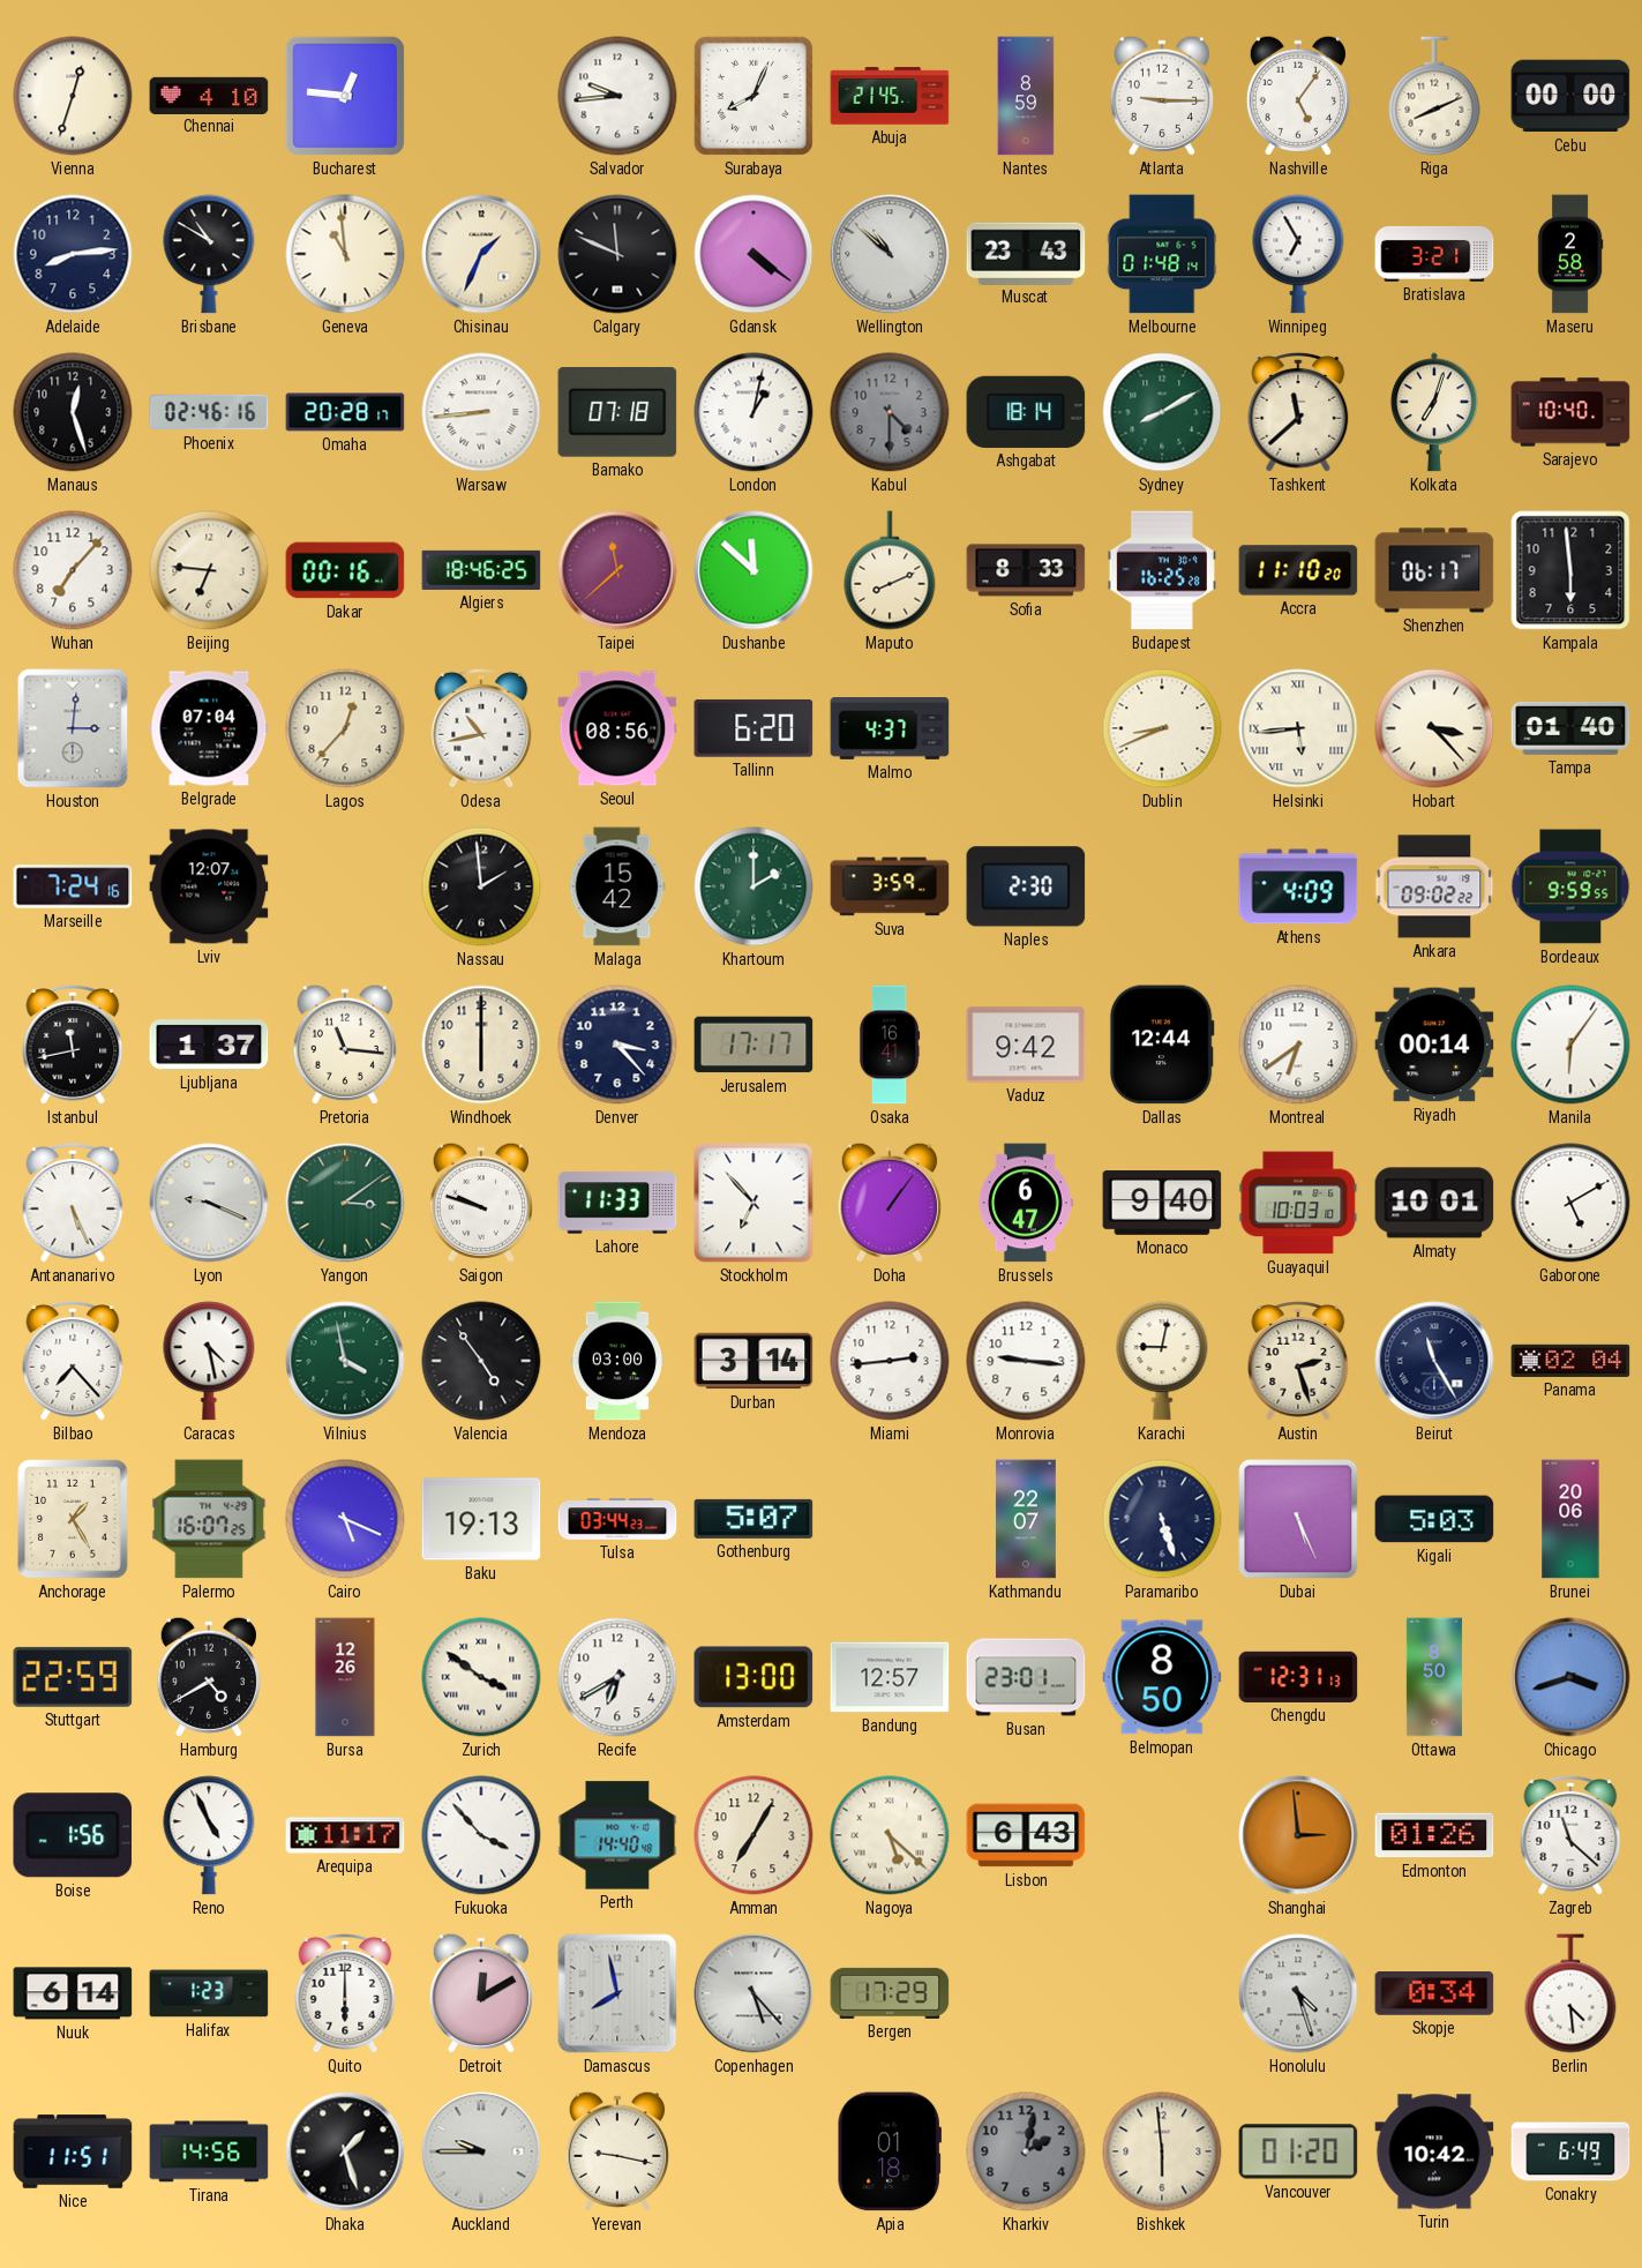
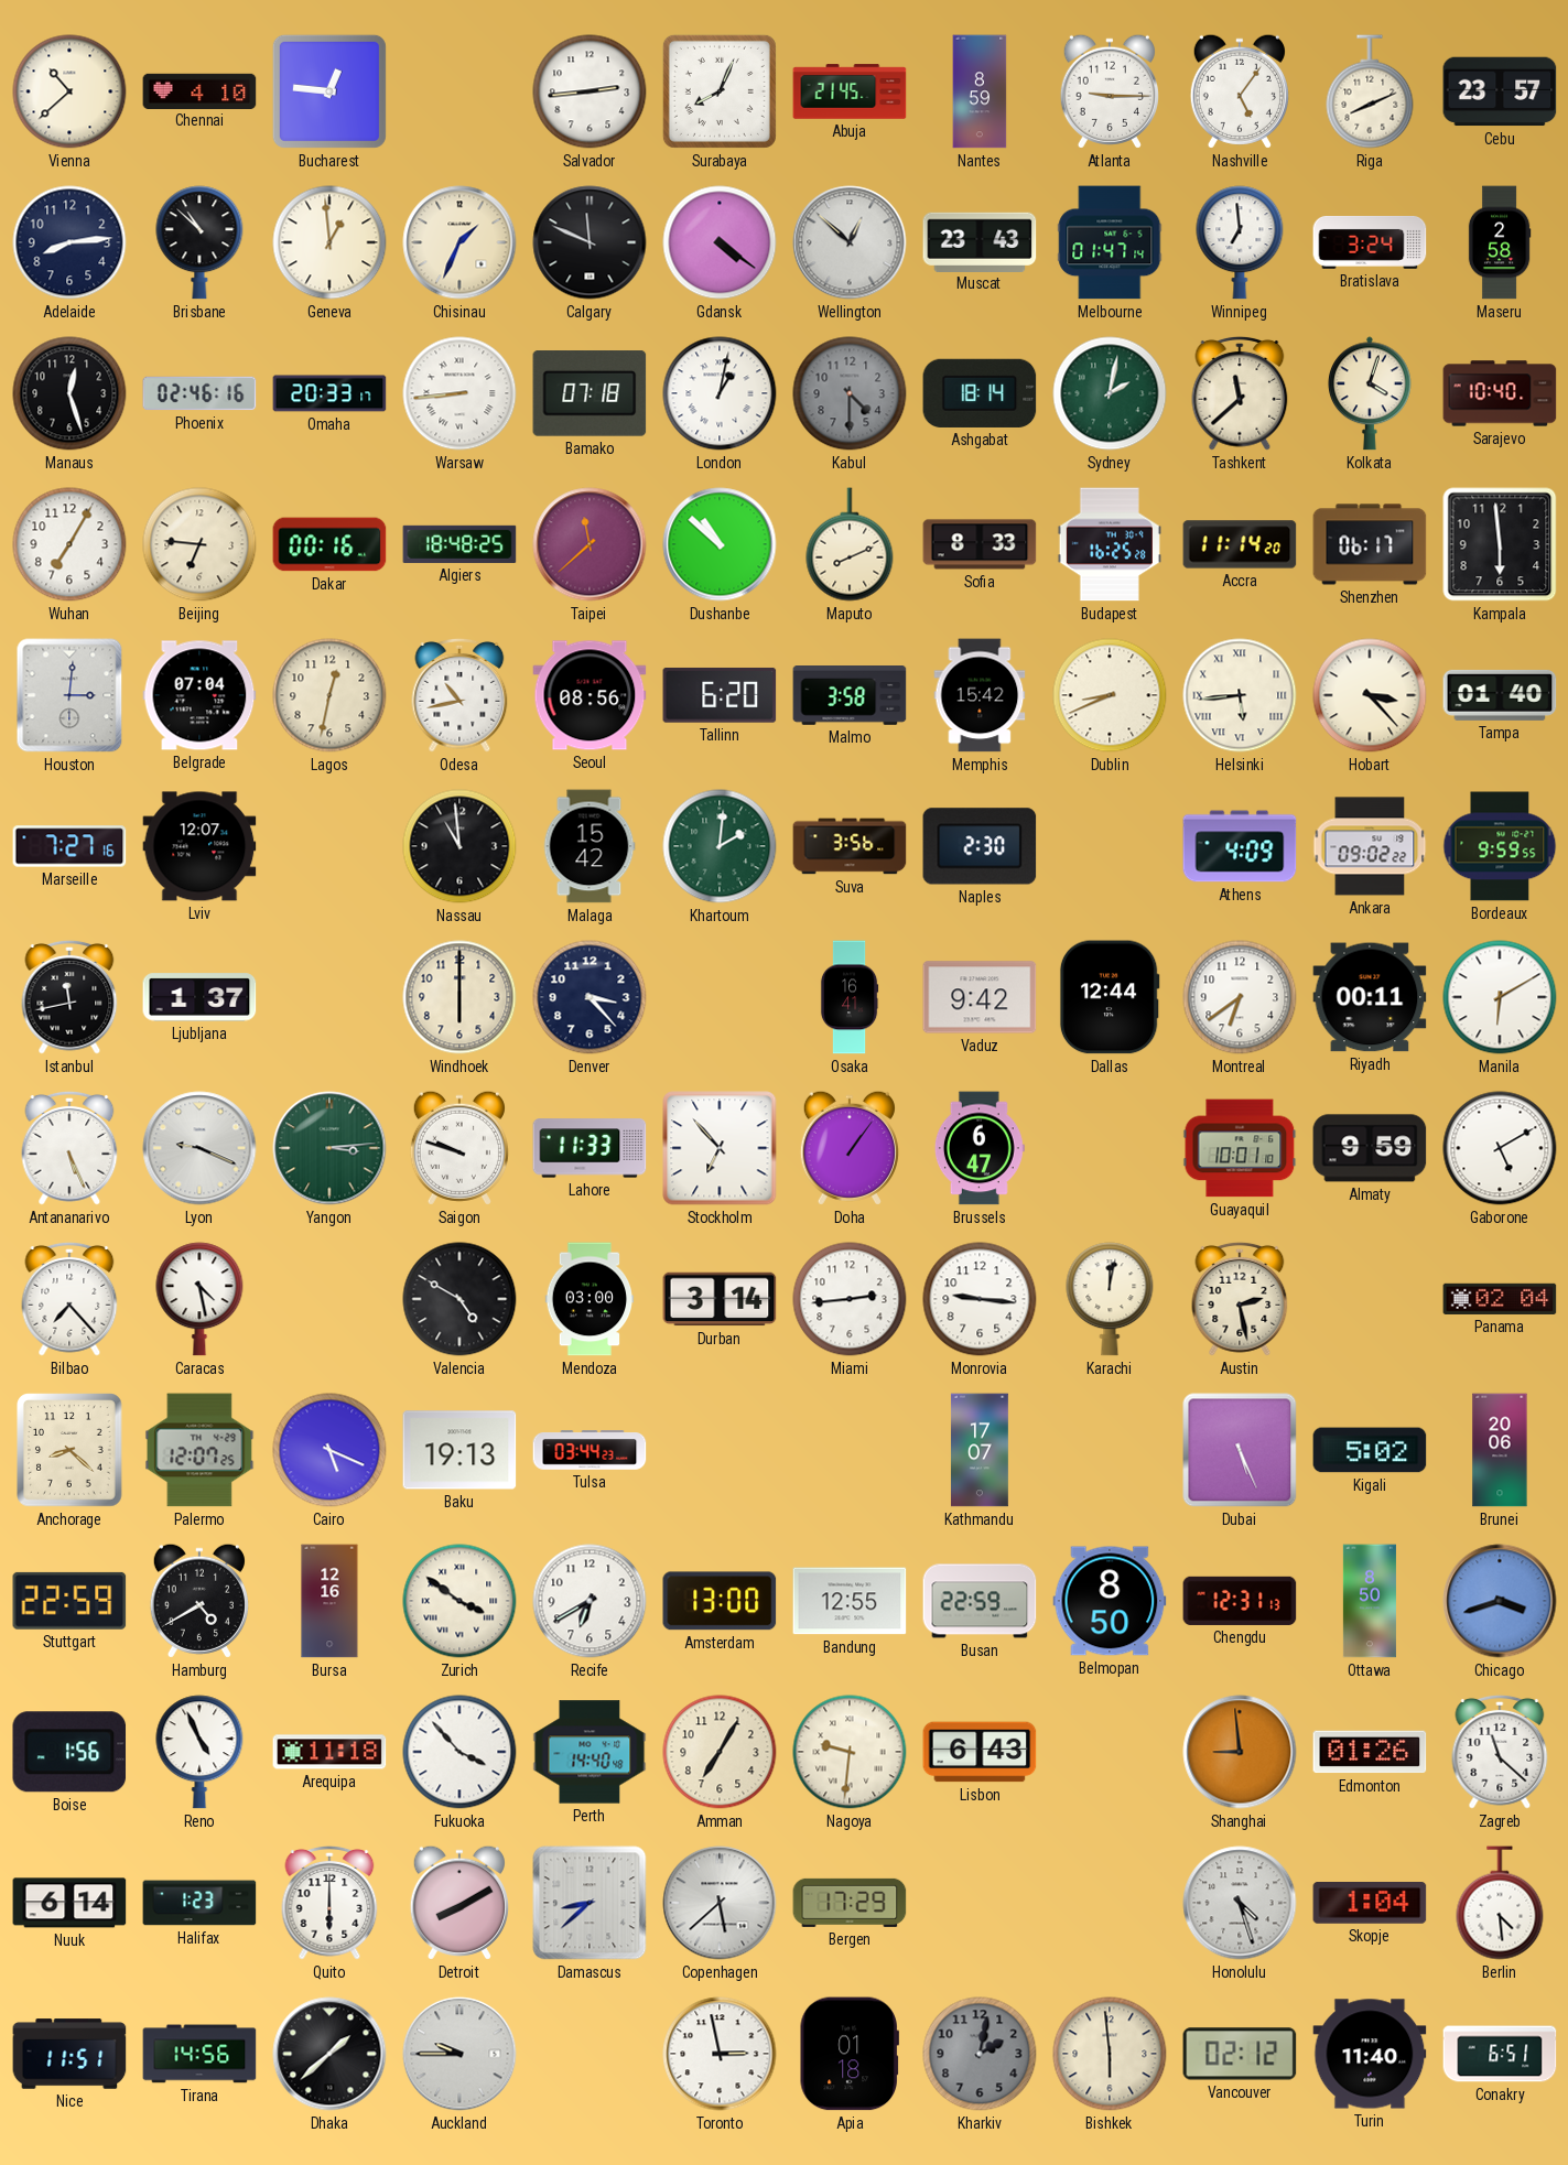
Vienna: 12:33 -> 10:38
Salvador: 9:44 -> 2:44
Cebu: 00:00 -> 23:57
Brisbane: 10:50 -> 10:52
Geneva: 10:59 -> 12:59
Wellington: 10:52 -> 12:52
Melbourne: 01:48 -> 01:47
Winnipeg: 6:55 -> 6:59
Bratislava: 3:21 -> 3:24
Omaha: 20:28 -> 20:33
Sydney: 8:10 -> 2:02
Kolkata: 7:03 -> 4:03
Wuhan: 7:07 -> 7:05
Algiers: 18:46 -> 18:48
Dushanbe: 11:52 -> 10:52
Accra: 11:10 -> 11:14
Lagos: 12:37 -> 12:32
Malmo: 4:37 -> 3:58
Memphis: none -> 15:42
Marseille: 7:24 -> 7:27
Nassau: 1:59 -> 10:59
Khartoum: 2:00 -> 2:01
Suva: 3:59 -> 3:56
Pretoria: 11:16 -> none
Jerusalem: 17:17 -> none
Riyadh: 00:14 -> 00:11
Manila: 6:06 -> 6:10
Yangon: 3:09 -> 3:14
Monaco: 9:40 -> none
Guayaquil: 10:03 -> 10:01
Almaty: 10:01 -> 9:59
Vilnius: 3:58 -> none
Valencia: 4:54 -> 4:50
Karachi: 9:02 -> 12:02
Austin: 2:27 -> 2:28
Beirut: 11:25 -> none
Anchorage: 1:25 -> 8:22
Palermo: 16:07 -> 12:07
Gothenburg: 5:07 -> none
Kathmandu: 22:07 -> 17:07
Paramaribo: 5:27 -> none
Kigali: 5:03 -> 5:02
Bursa: 12:26 -> 12:16
Bandung: 12:57 -> 12:55
Busan: 23:01 -> 22:59
Arequipa: 11:17 -> 11:18
Nagoya: 5:22 -> 9:31
Shanghai: 2:59 -> 8:59
Detroit: 12:10 -> 8:10
Damascus: 7:58 -> 8:38
Copenhagen: 5:23 -> 5:38
Skopje: 0:34 -> 1:04
Dhaka: 1:27 -> 1:38
Yerevan: 9:17 -> none
Toronto: none -> 2:58
Vancouver: 01:20 -> 02:12
Turin: 10:42 -> 11:40
Conakry: 6:49 -> 6:51
